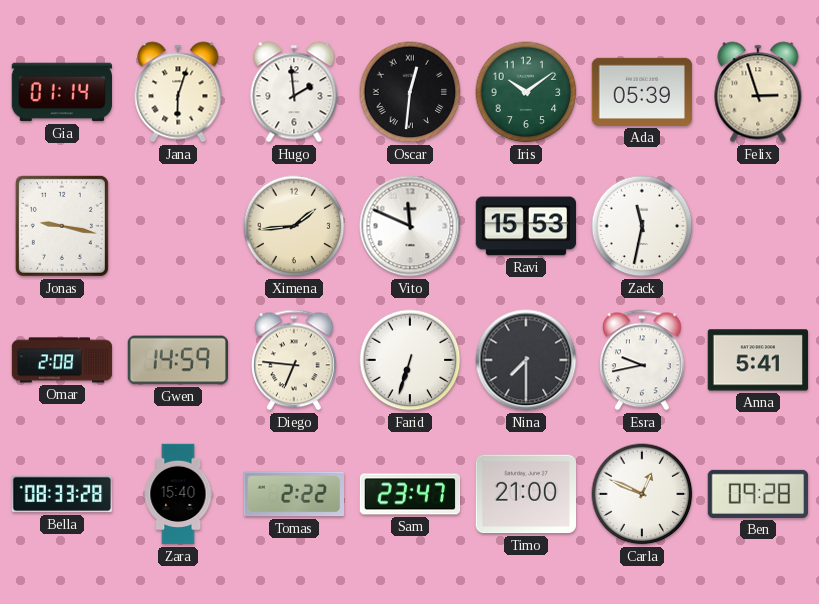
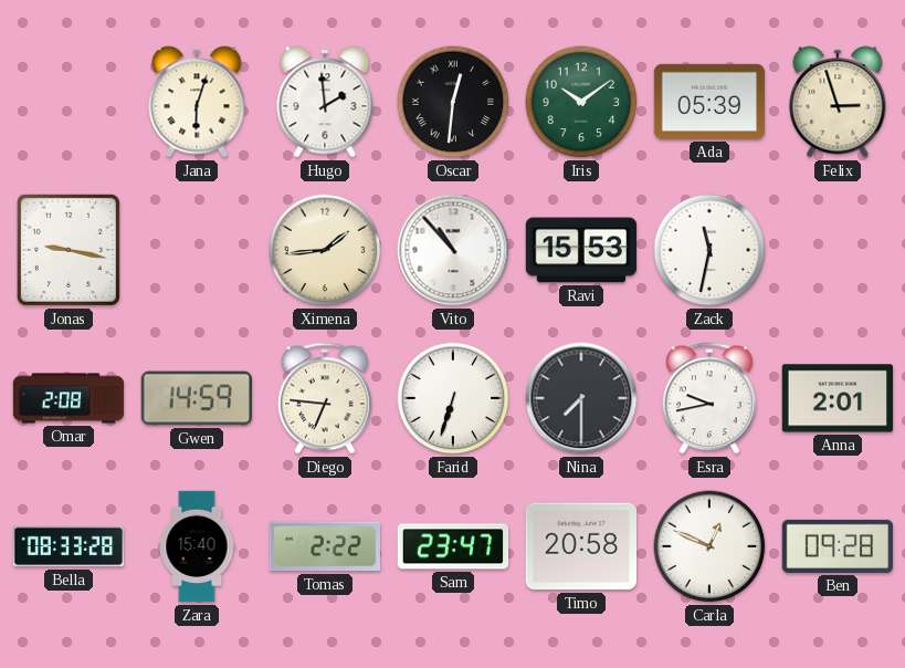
Gia: 01:14 -> none
Vito: 11:49 -> 10:53
Anna: 5:41 -> 2:01
Timo: 21:00 -> 20:58
